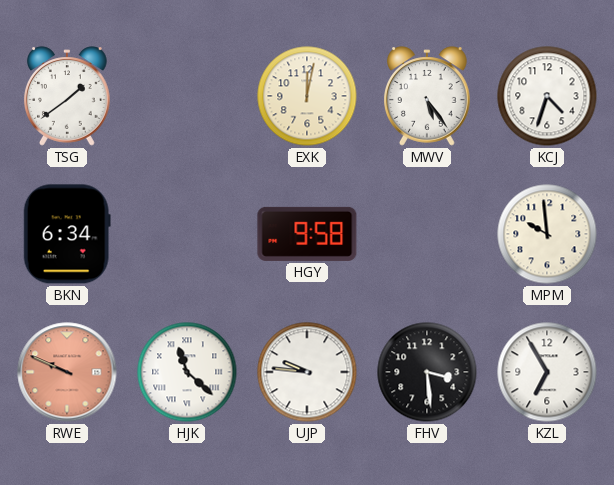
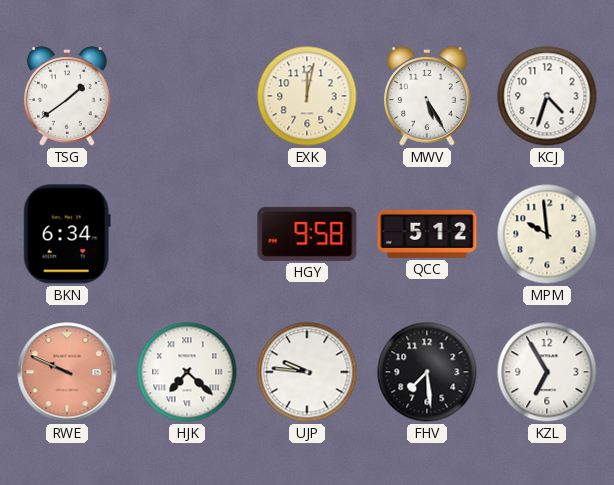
MWV: 5:24 -> 5:25
QCC: none -> 5:12
HJK: 11:22 -> 7:22
FHV: 3:29 -> 7:29
